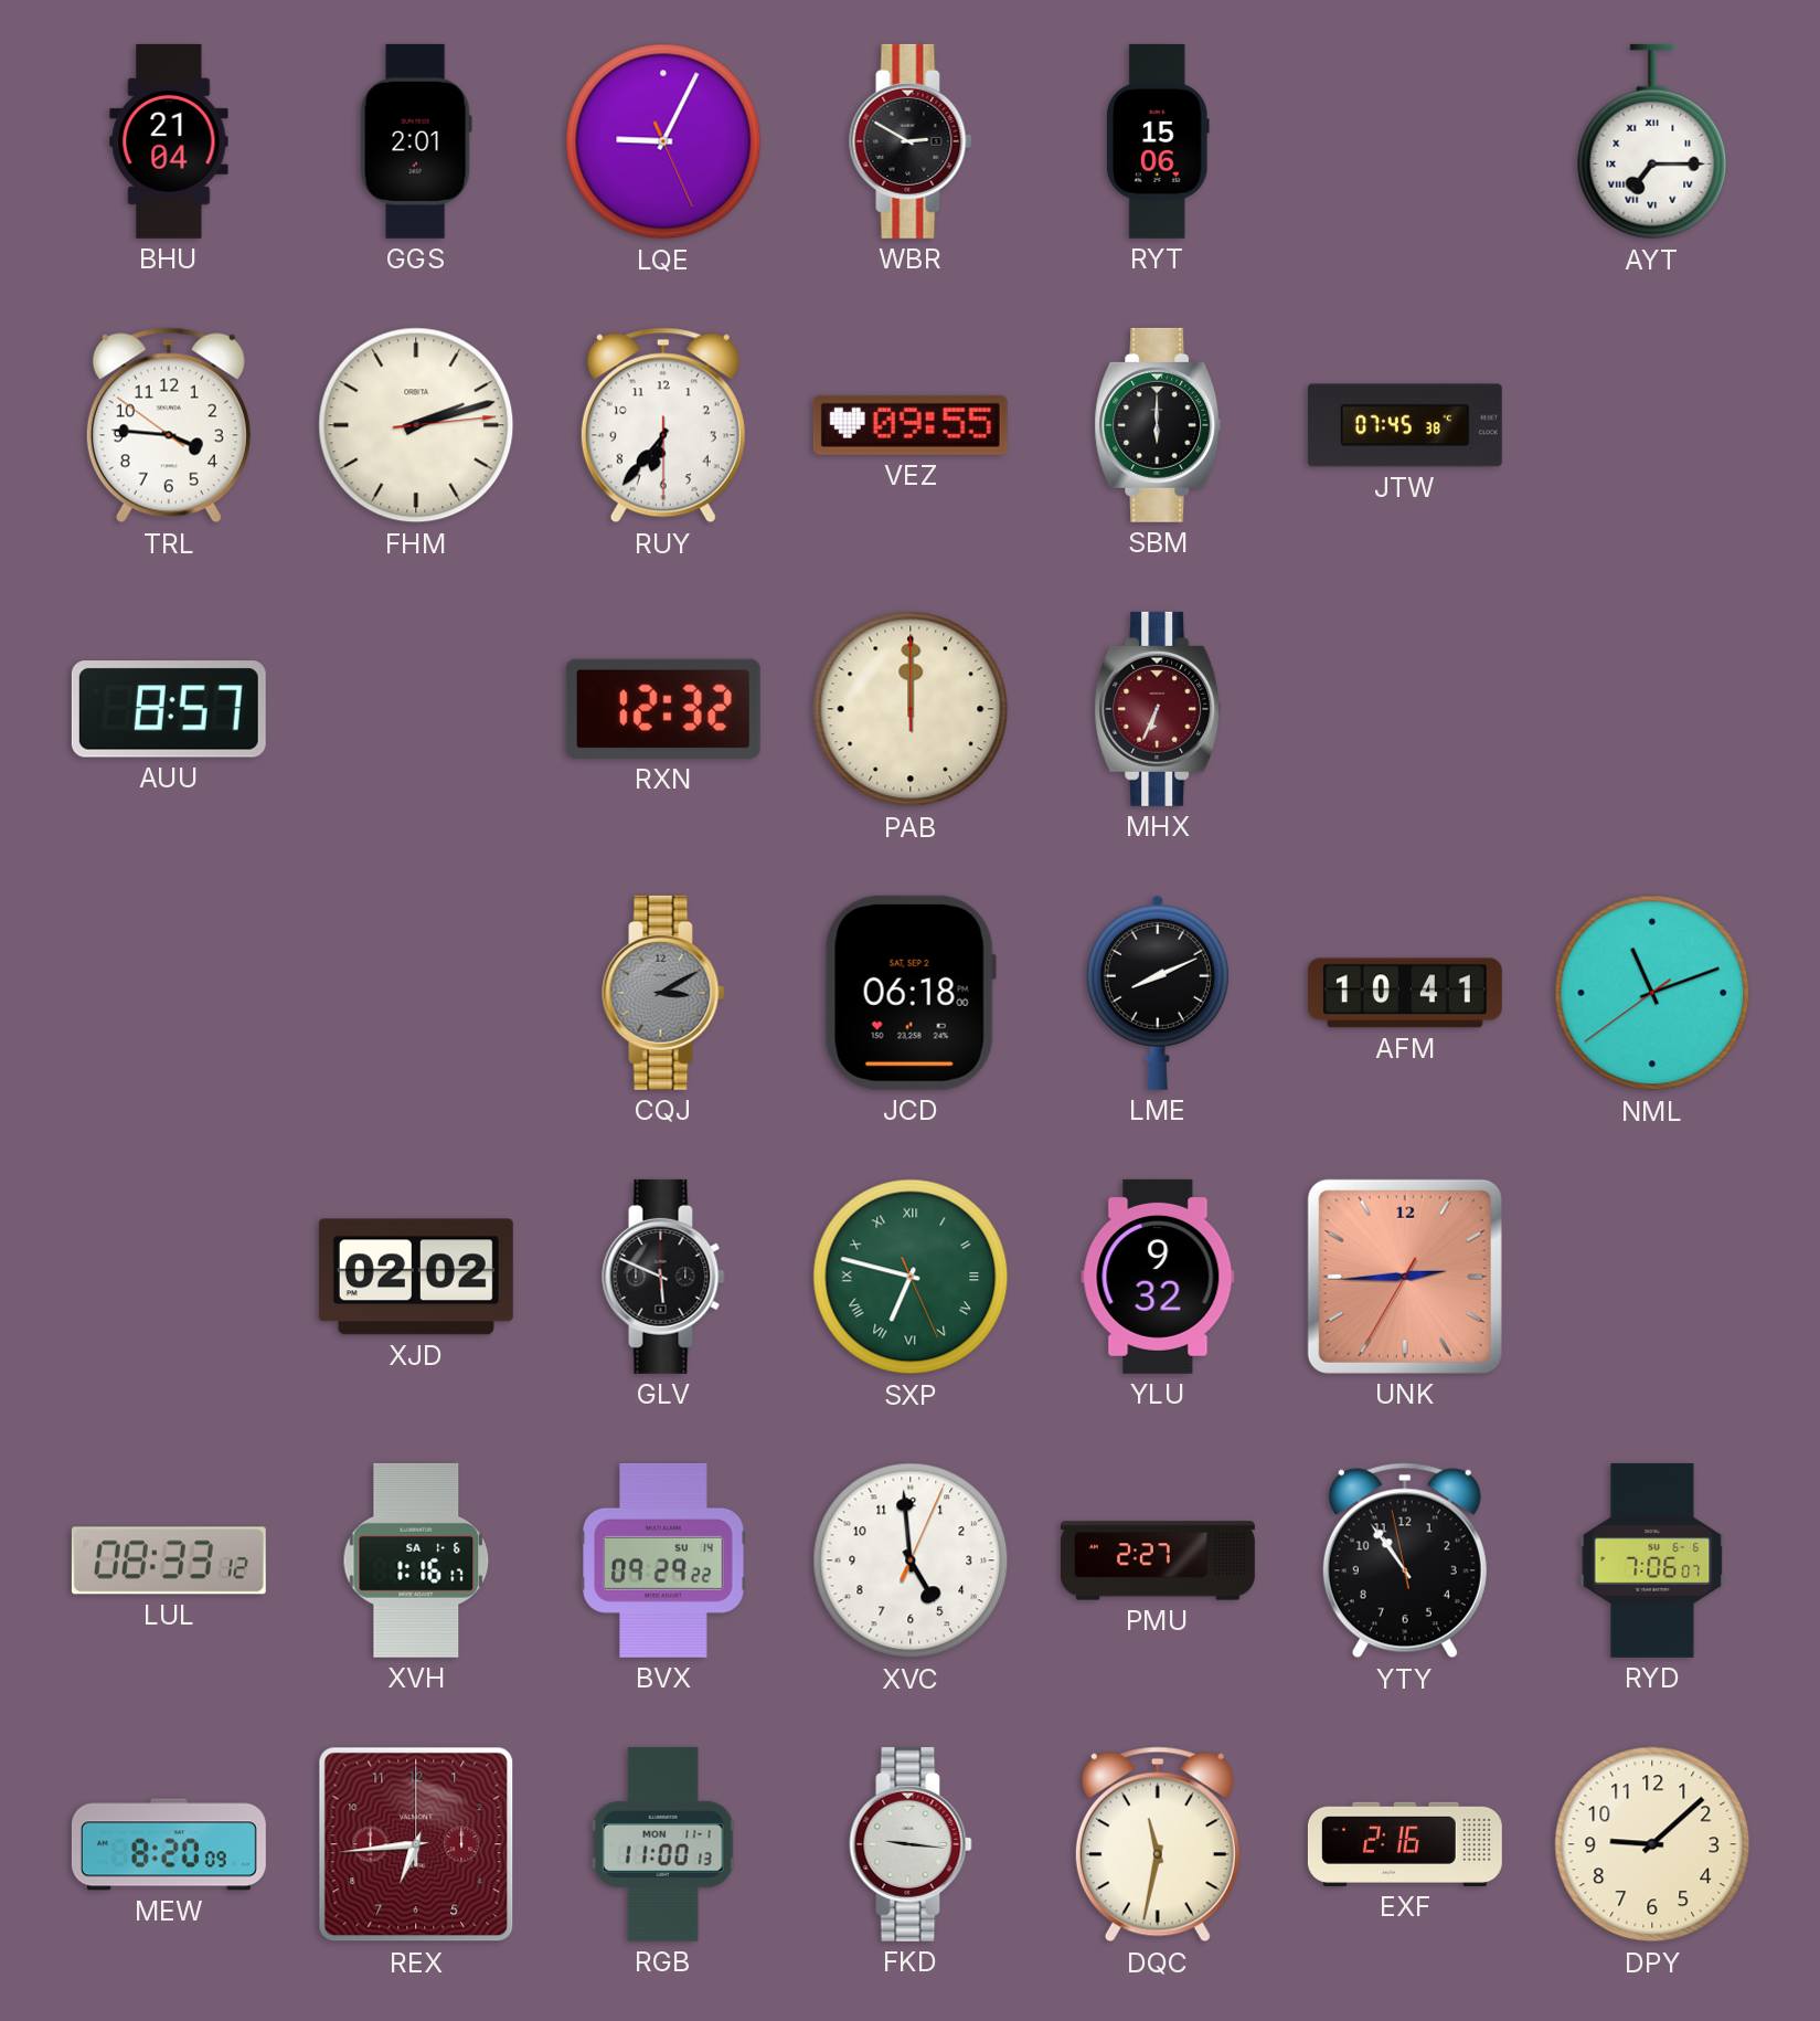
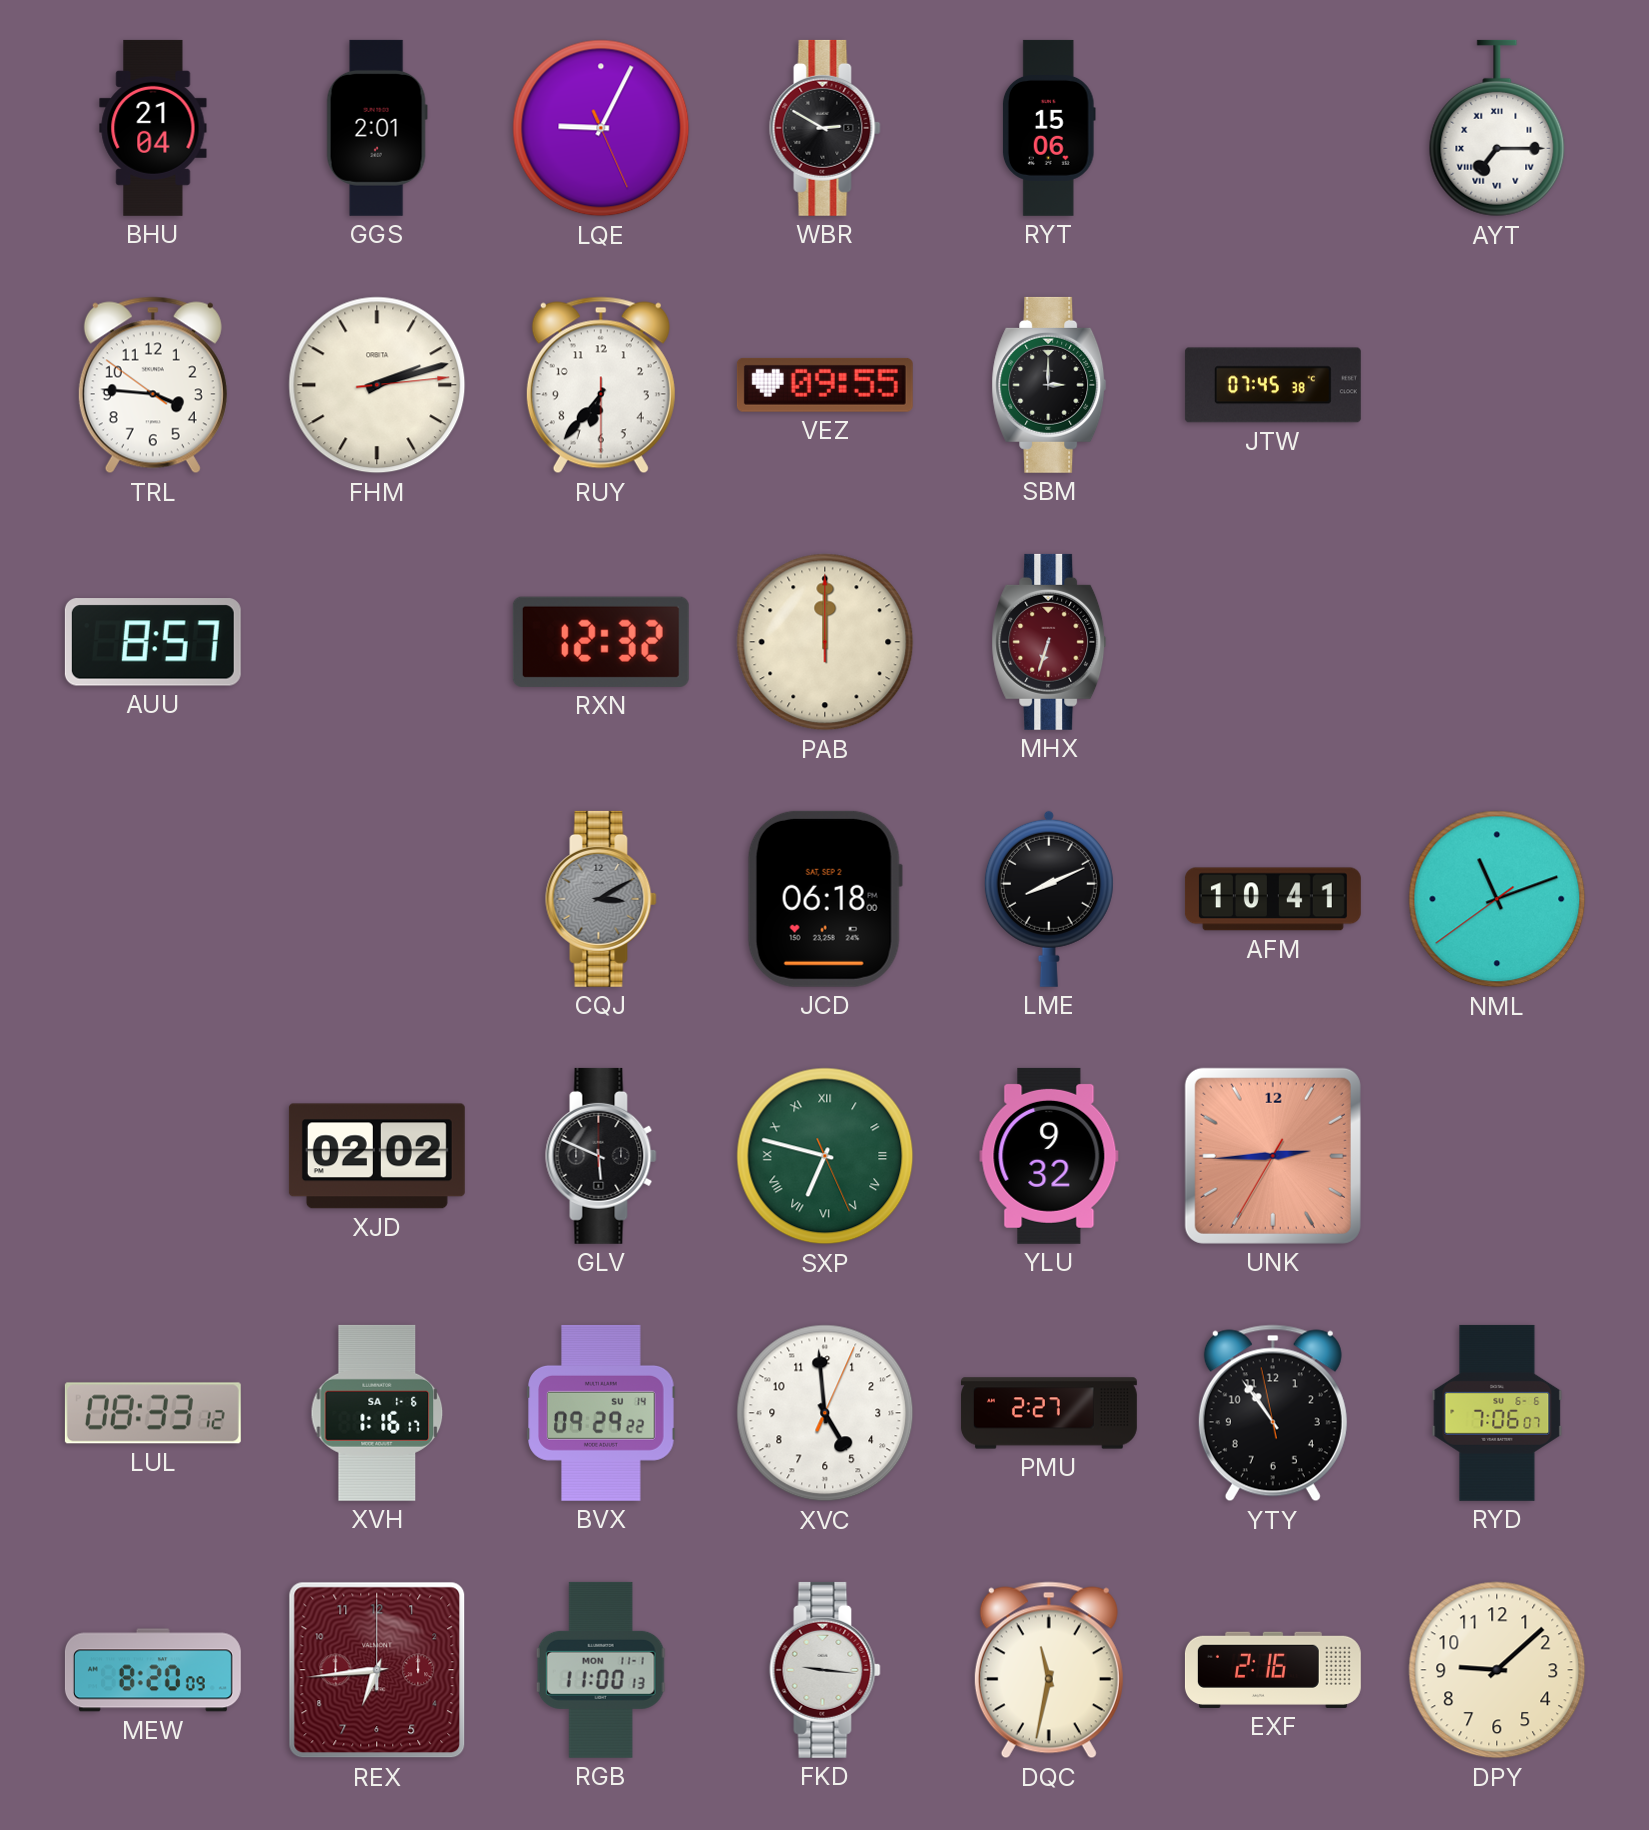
SBM: 6:00 -> 3:00
MHX: 6:34 -> 6:33
